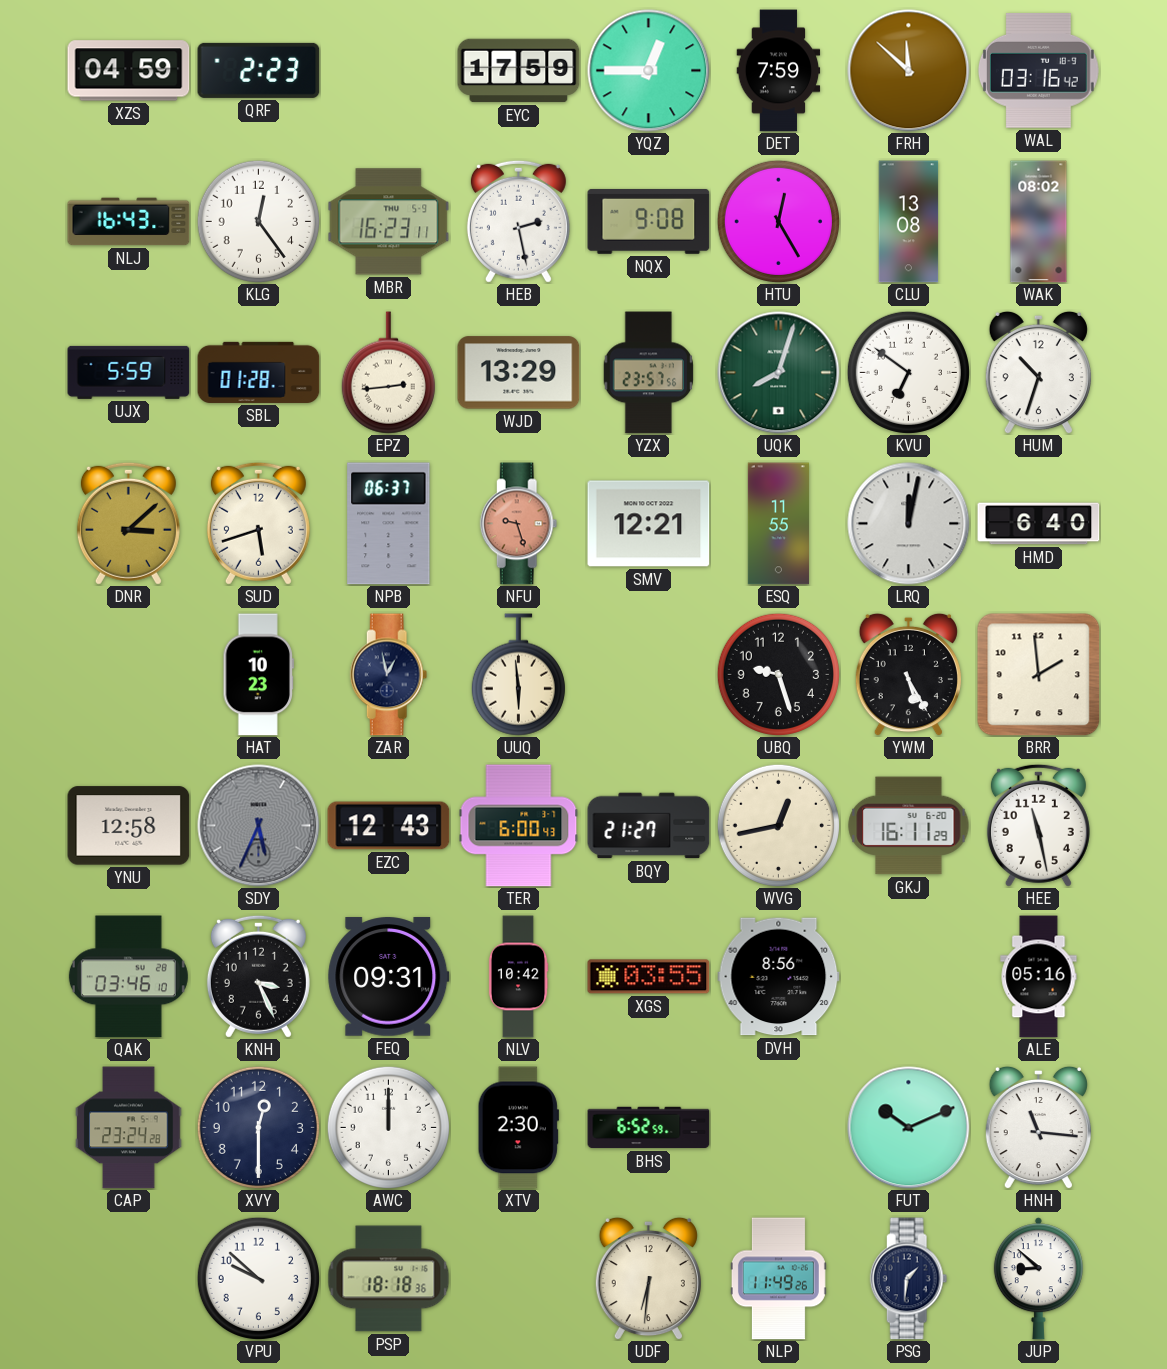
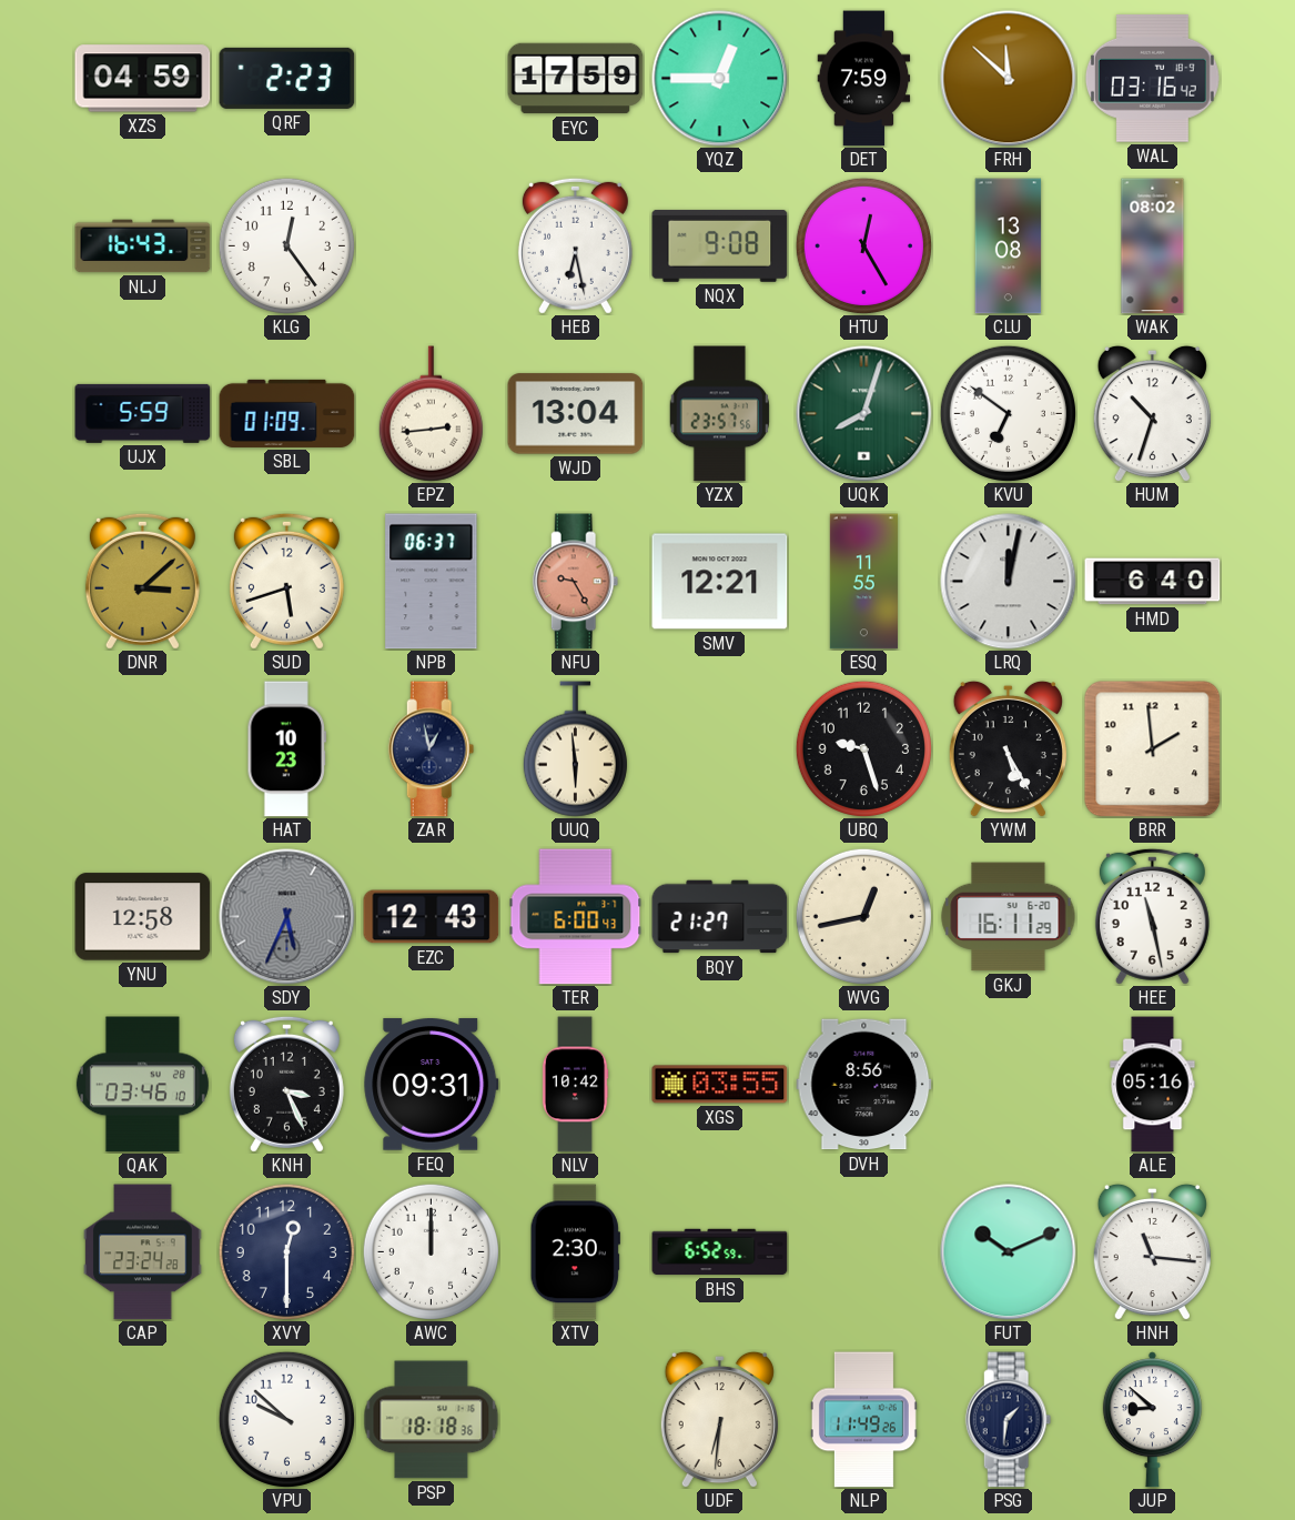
MBR: 16:23 -> none
HEB: 2:28 -> 6:28
SBL: 01:28 -> 01:09
WJD: 13:29 -> 13:04
NFU: 9:27 -> 9:25
